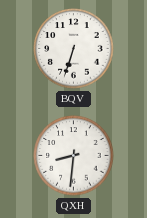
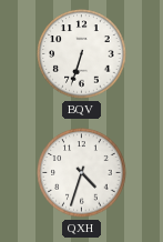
QXH: 8:31 -> 4:33
